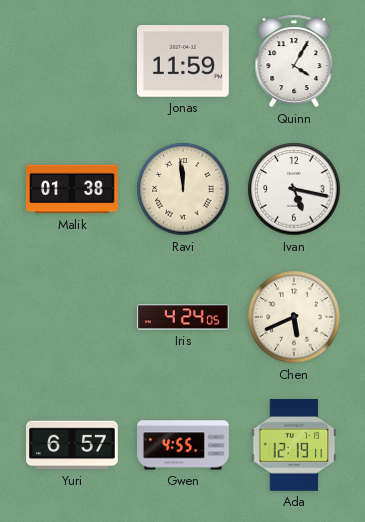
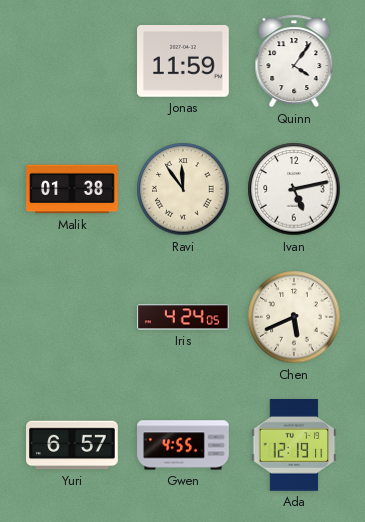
Quinn: 4:05 -> 4:06
Ravi: 11:59 -> 11:54
Ivan: 5:17 -> 5:13
